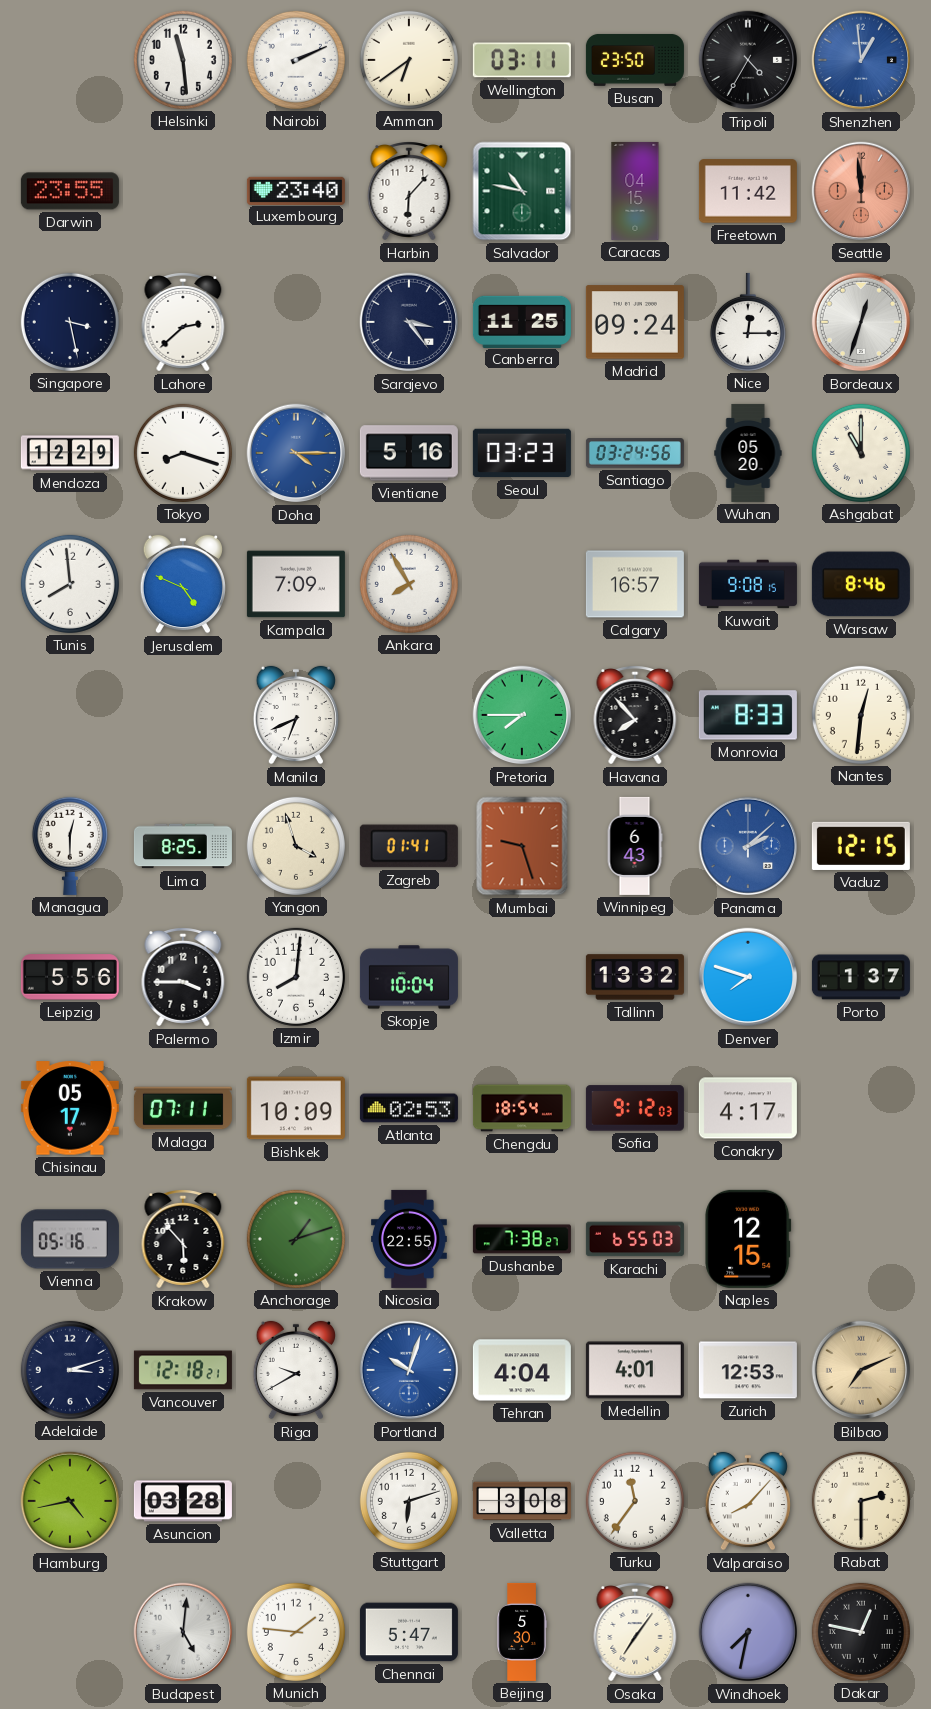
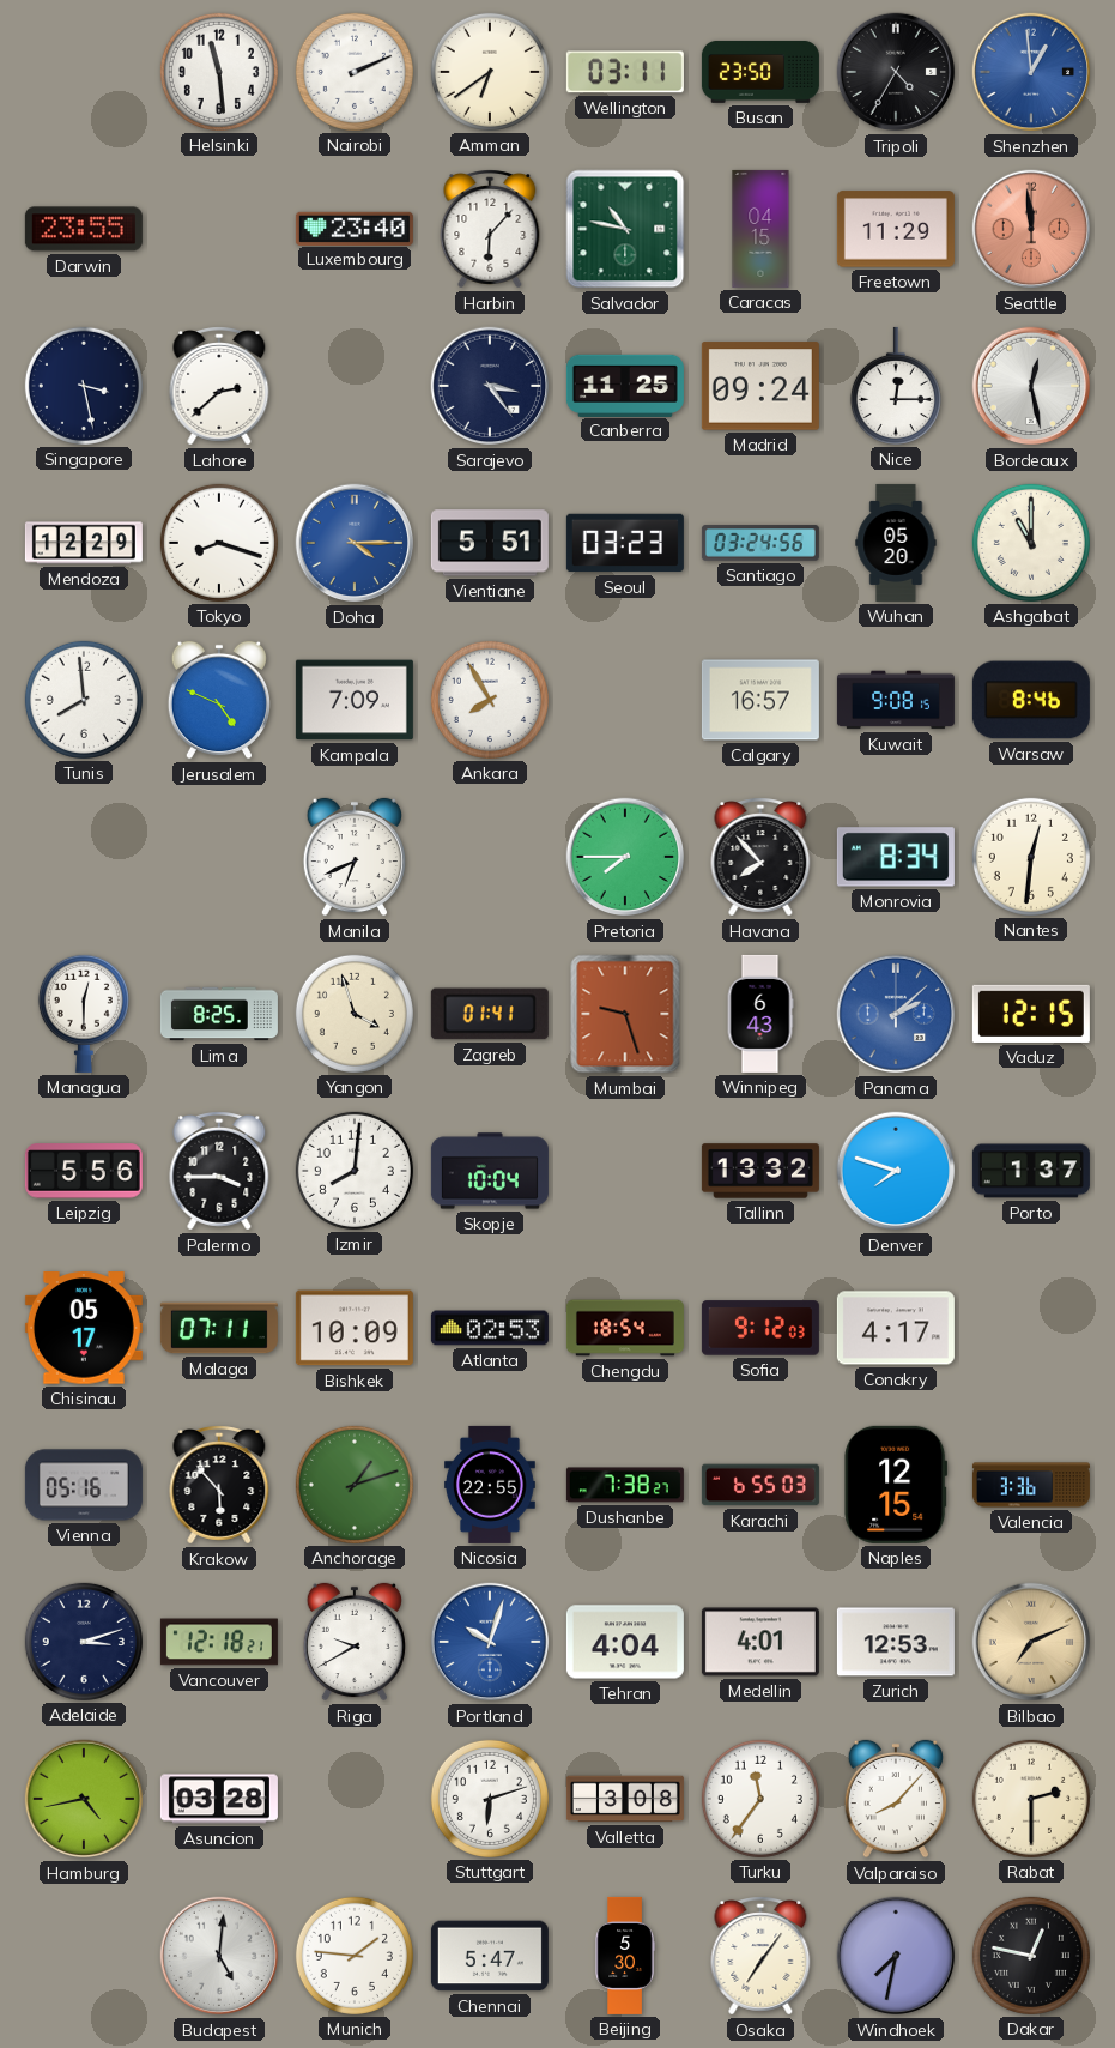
Freetown: 11:42 -> 11:29
Bordeaux: 12:33 -> 12:28
Vientiane: 5:16 -> 5:51
Monrovia: 8:33 -> 8:34
Valencia: none -> 3:36
